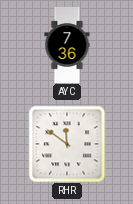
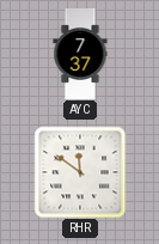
AYC: 7:36 -> 7:37
